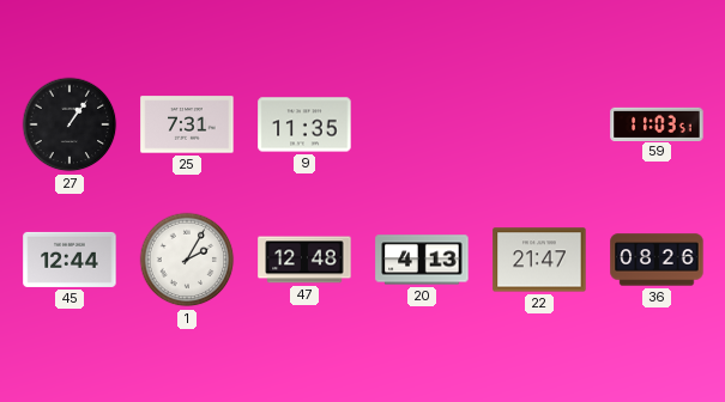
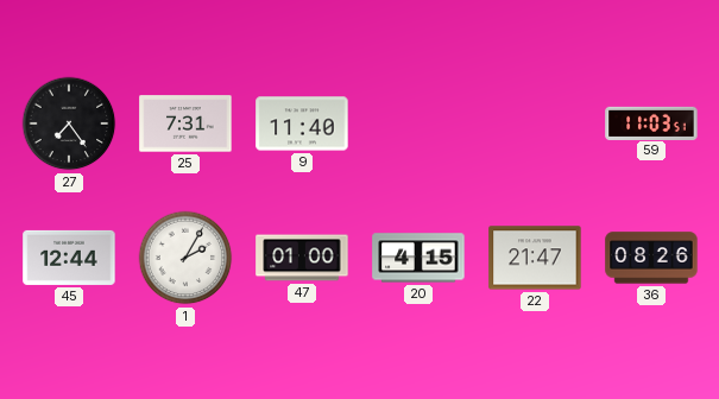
27: 1:06 -> 7:24
9: 11:35 -> 11:40
47: 12:48 -> 01:00
20: 4:13 -> 4:15
